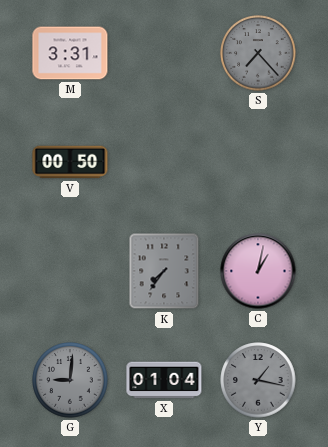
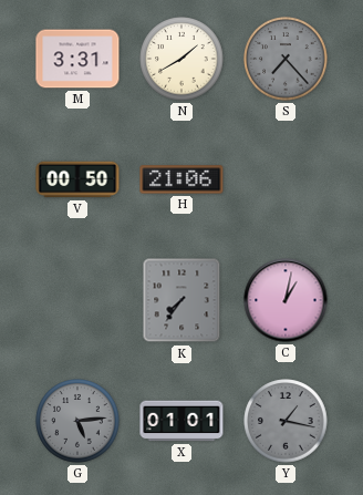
N: none -> 1:40
H: none -> 21:06
G: 9:01 -> 5:14
X: 01:04 -> 01:01
